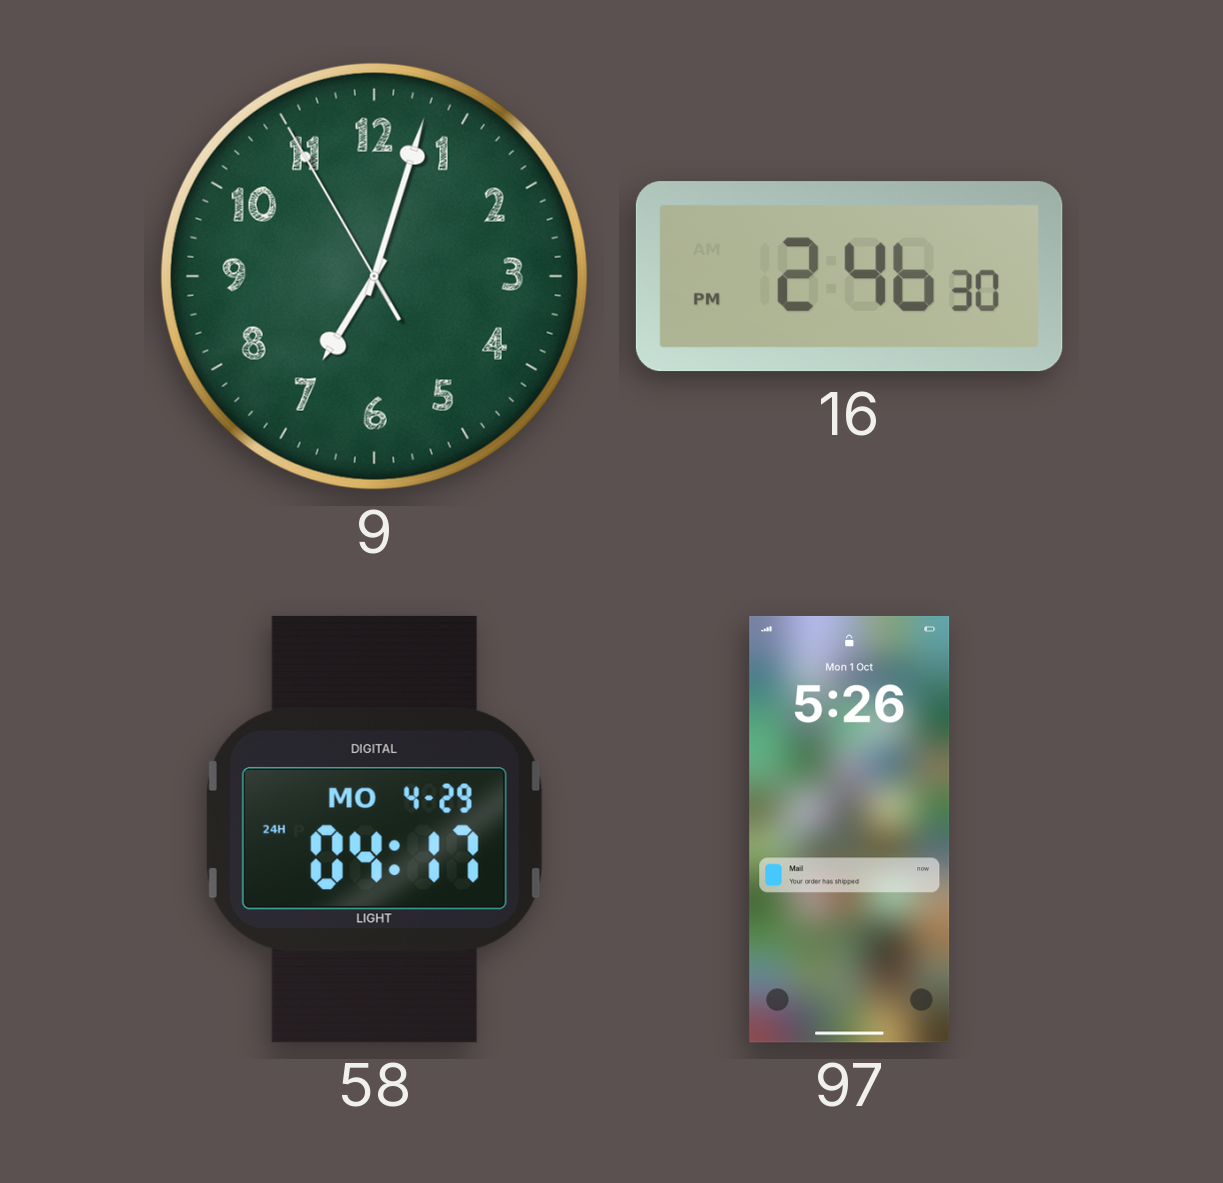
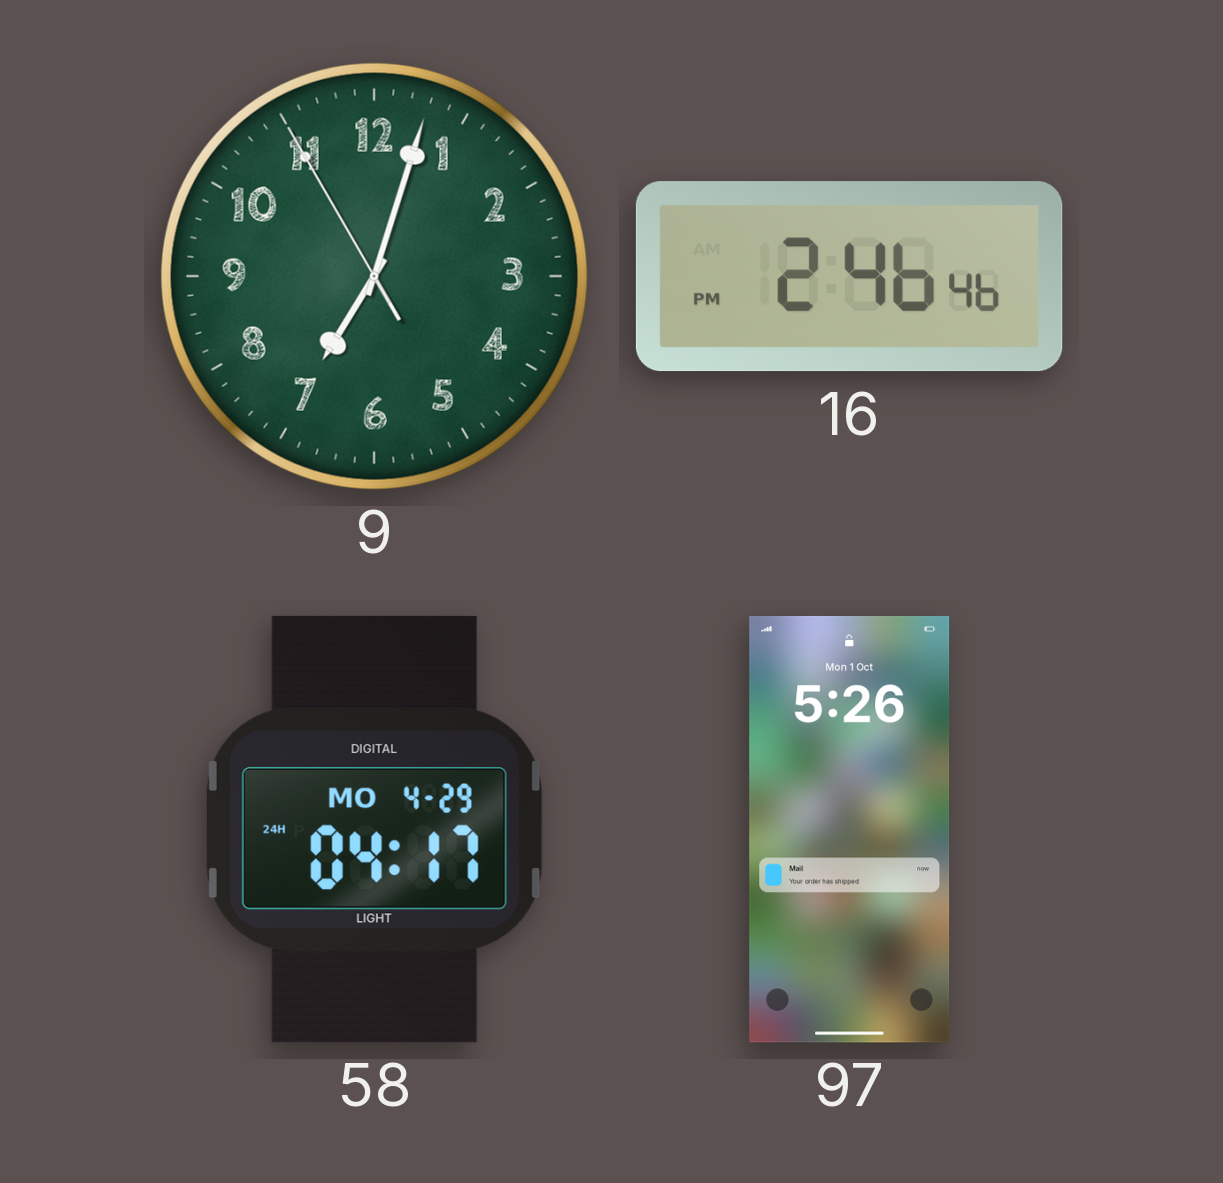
16: 2:46:30 PM -> 2:46:46 PM
